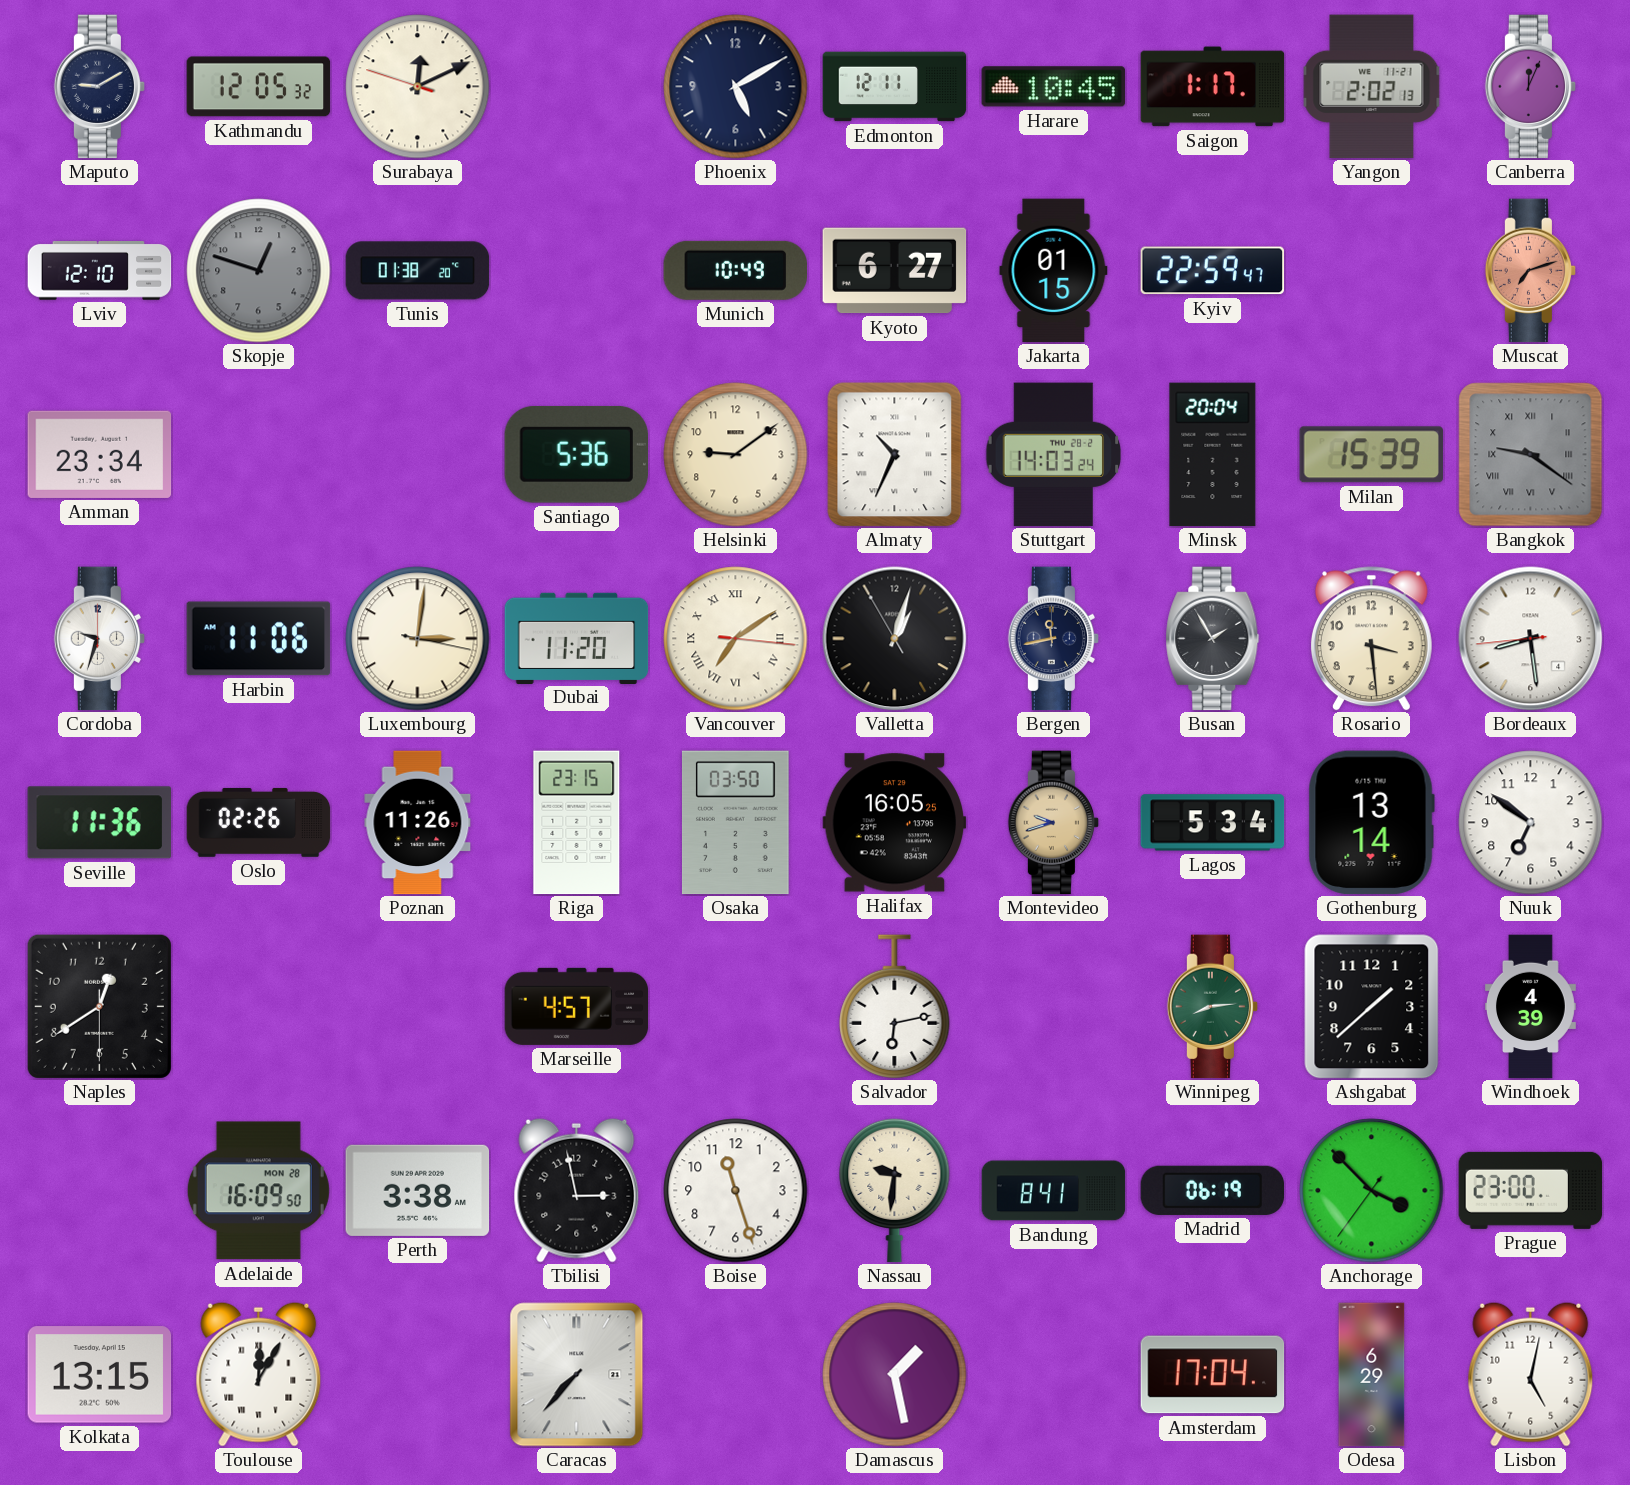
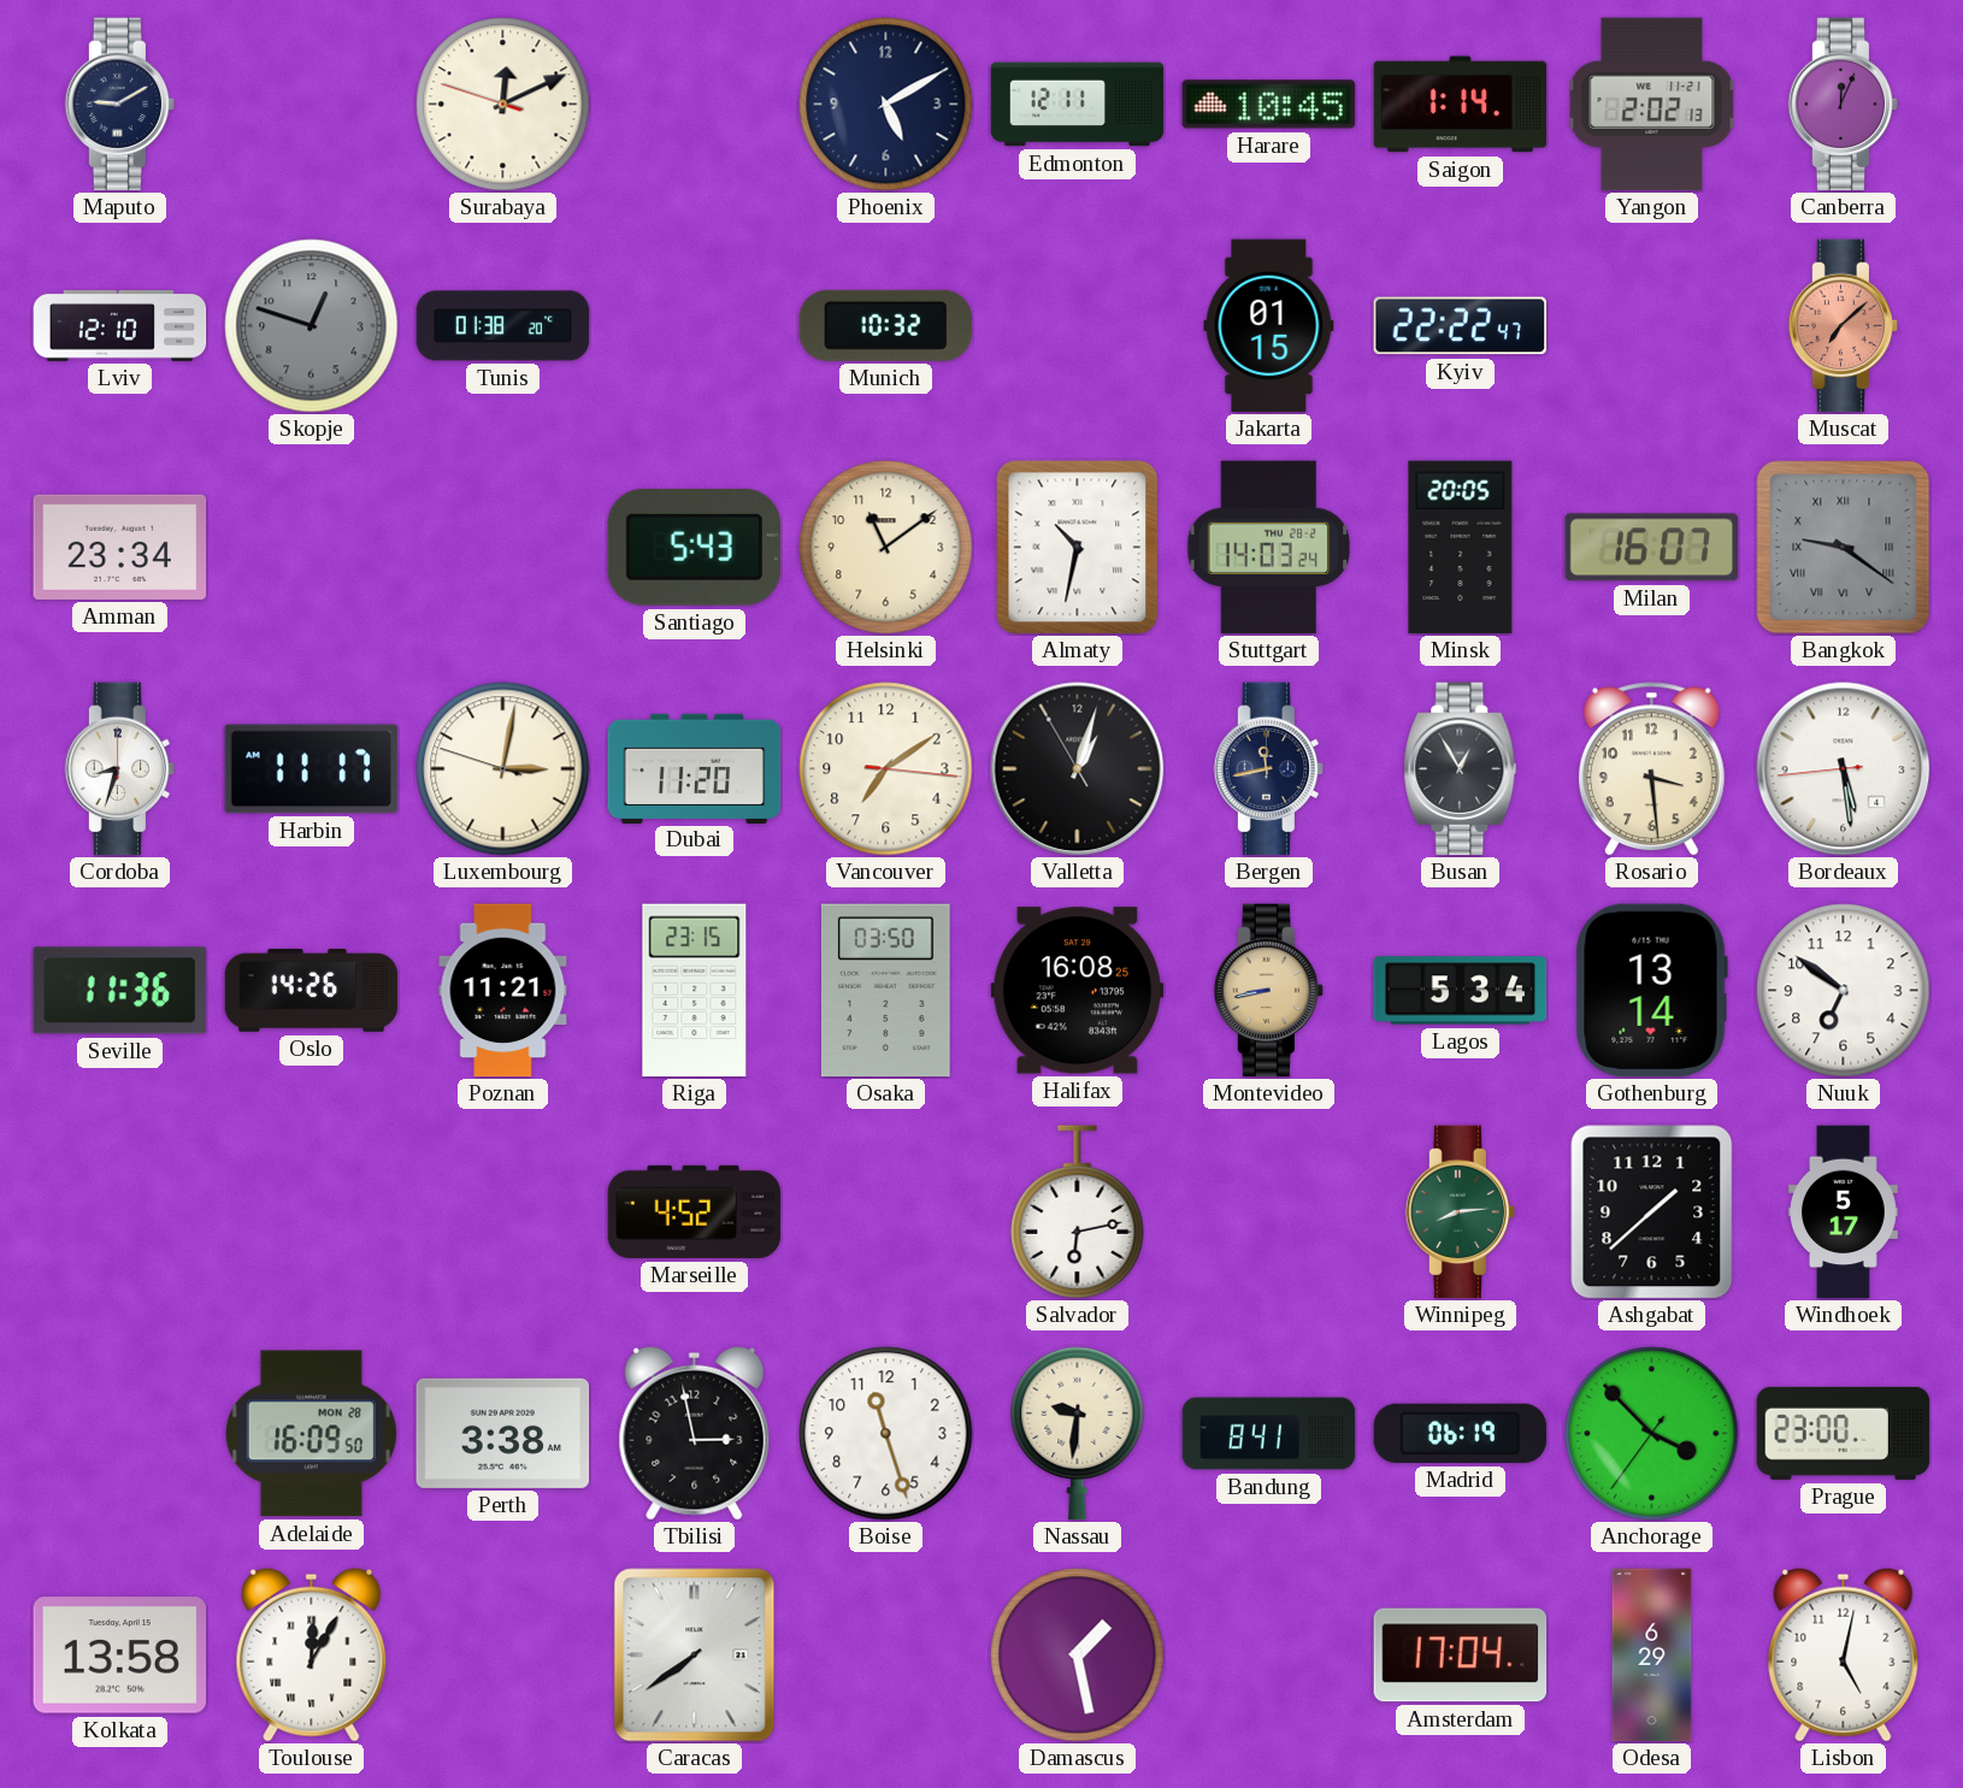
Kathmandu: 12:05 -> none
Saigon: 1:17 -> 1:14
Munich: 10:49 -> 10:32
Kyoto: 6:27 -> none
Kyiv: 22:59 -> 22:22
Muscat: 7:12 -> 7:08
Santiago: 5:36 -> 5:43
Helsinki: 9:09 -> 11:09
Almaty: 10:34 -> 10:32
Minsk: 20:04 -> 20:05
Milan: 15:39 -> 16:07
Cordoba: 9:33 -> 8:33
Harbin: 11:06 -> 11:17
Luxembourg: 3:01:17 -> 3:01:48
Vancouver numerals: Roman -> Arabic
Busan: 1:55 -> 12:55
Bordeaux: 8:28 -> 5:28
Oslo: 02:26 -> 14:26
Poznan: 11:26 -> 11:21
Halifax: 16:05 -> 16:08
Montevideo: 9:42 -> 8:43
Naples: 12:39 -> none
Marseille: 4:57 -> 4:52
Windhoek: 4:39 -> 5:17
Kolkata: 13:15 -> 13:58
Caracas: 7:37 -> 7:39
